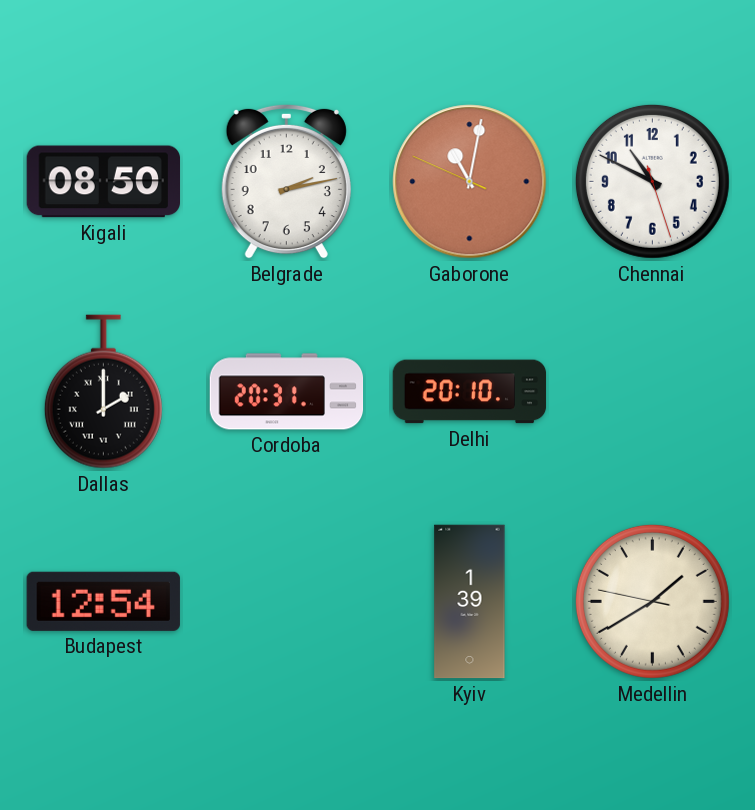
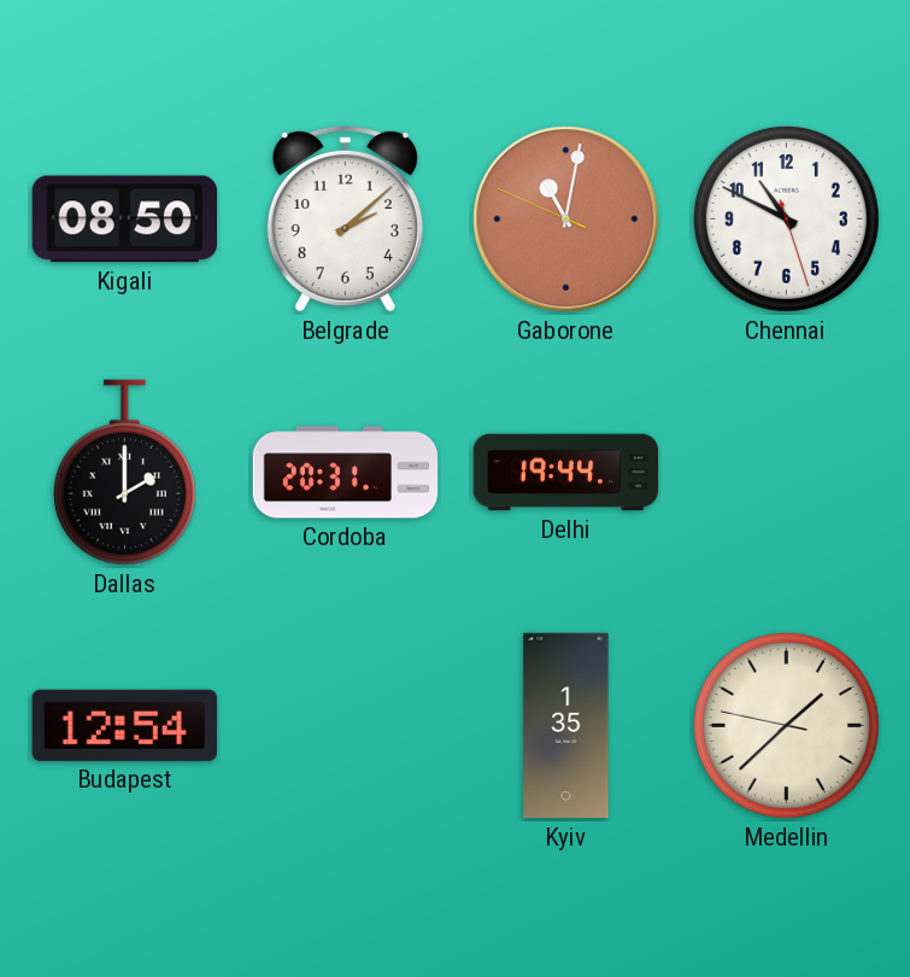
Belgrade: 2:13 -> 2:08
Delhi: 20:10 -> 19:44
Kyiv: 1:39 -> 1:35
Medellin: 1:39 -> 1:37
